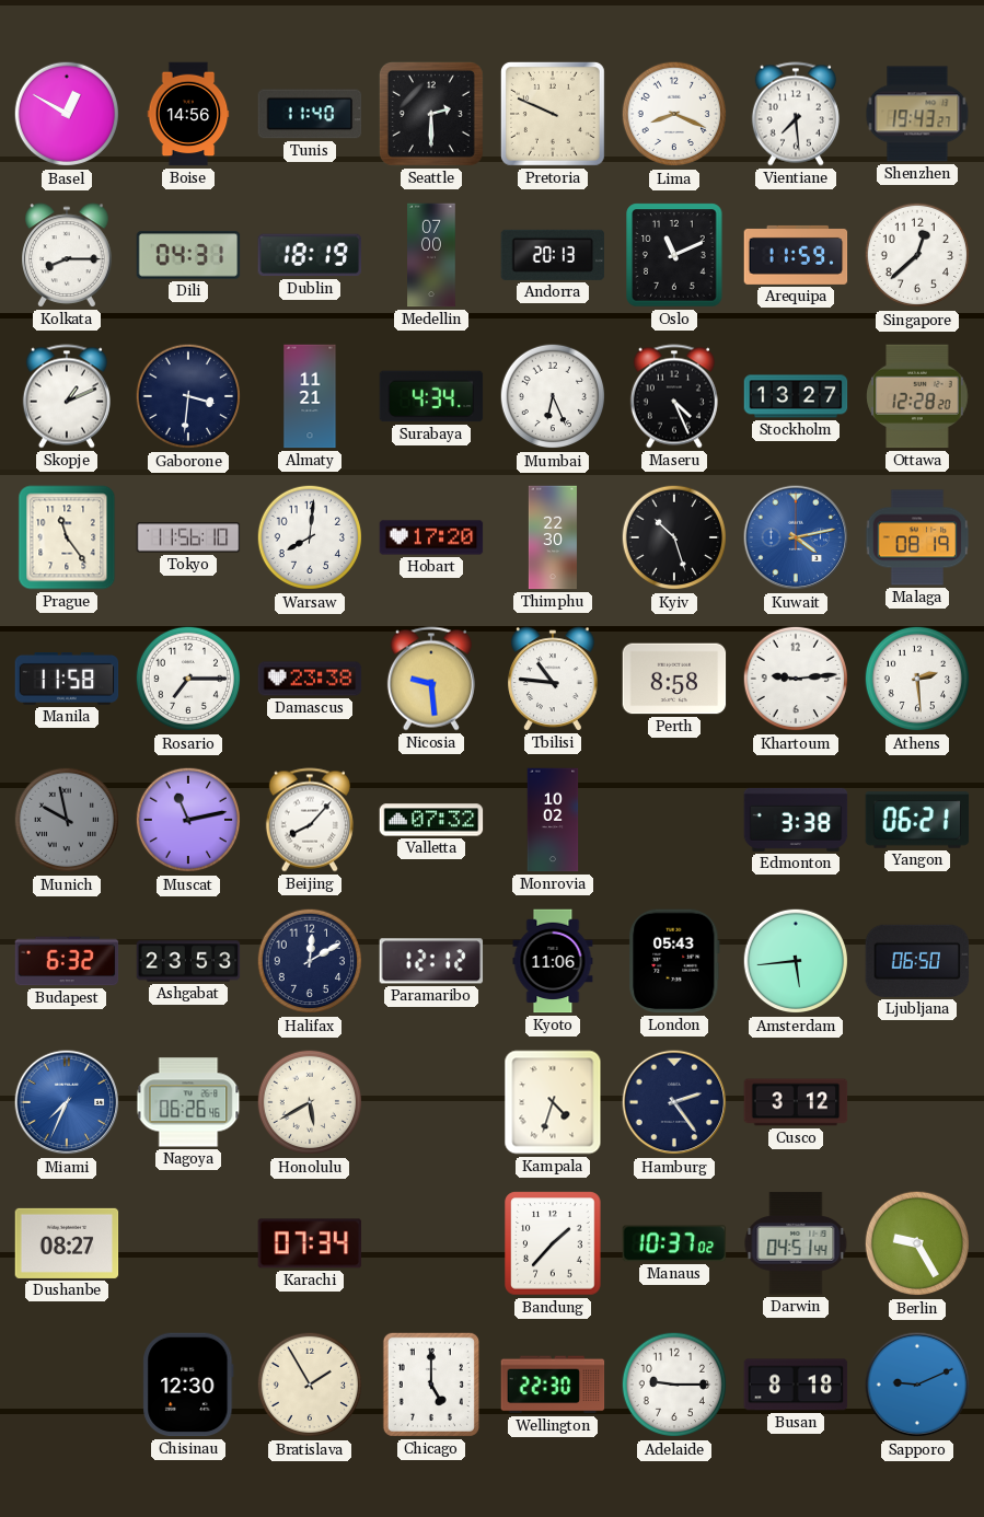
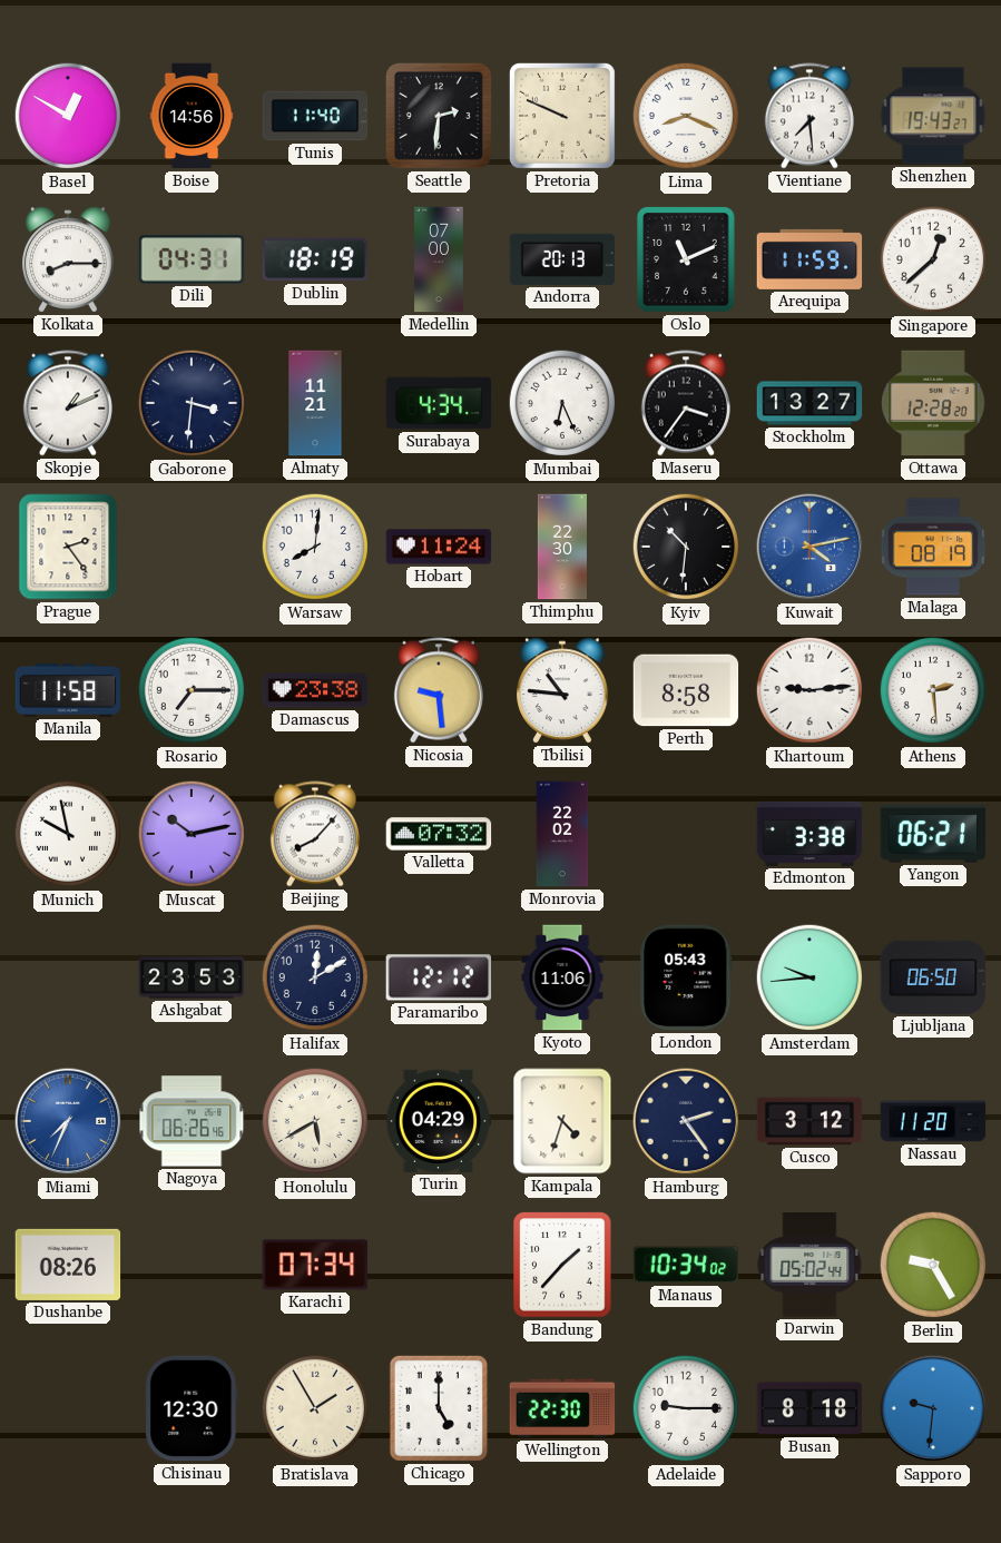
Seattle: 2:30 -> 2:31
Maseru: 4:26 -> 3:36
Prague: 11:24 -> 2:24
Tokyo: 11:56 -> none
Hobart: 17:20 -> 11:24
Kyiv: 10:27 -> 10:31
Munich dial: grey -> white
Muscat: 11:13 -> 10:13
Monrovia: 10:02 -> 22:02
Budapest: 6:32 -> none
Amsterdam: 5:44 -> 9:44
Turin: none -> 04:29
Nassau: none -> 11:20
Dushanbe: 08:27 -> 08:26
Manaus: 10:37 -> 10:34
Darwin: 04:51 -> 05:02
Sapporo: 9:11 -> 9:31
